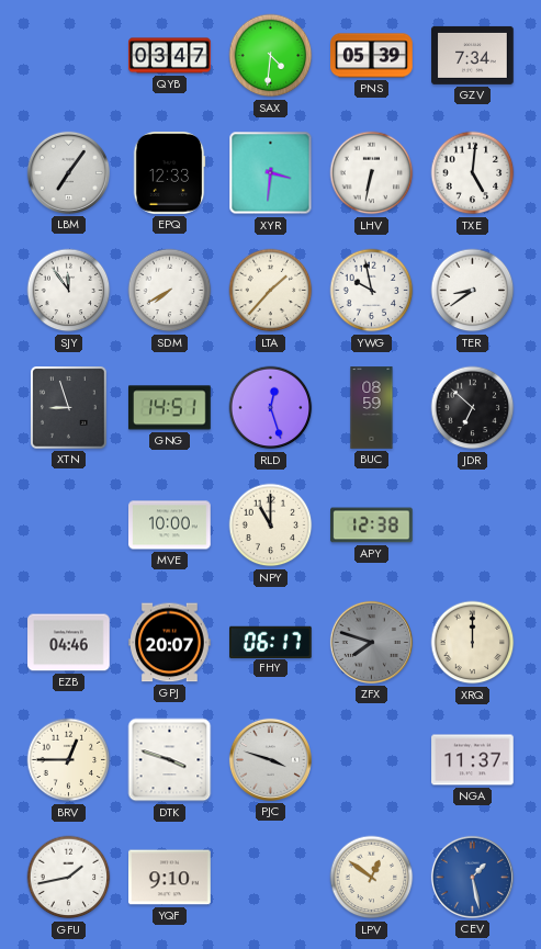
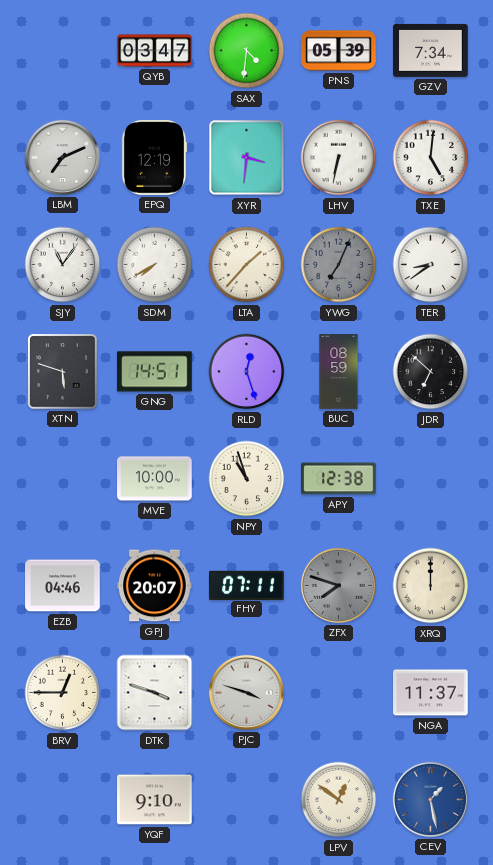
LBM: 7:06 -> 7:11
EPQ: 12:33 -> 12:19
SJY: 11:54 -> 11:06
YWG: 9:58 -> 7:04
YWG dial: white -> grey
XTN: 8:57 -> 5:48
NPY: 11:00 -> 10:57
FHY: 06:17 -> 07:11
GFU: 1:43 -> none
